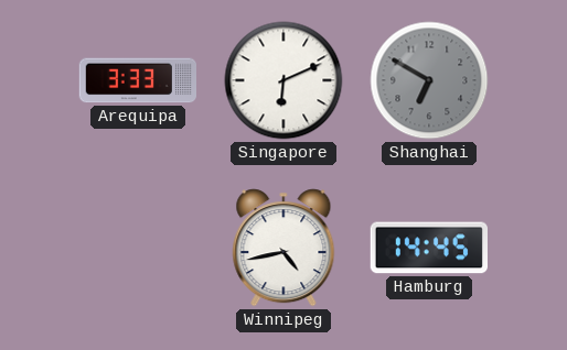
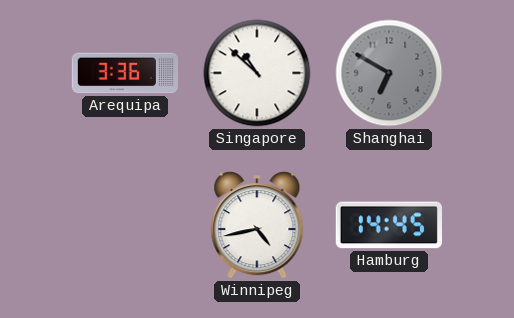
Arequipa: 3:33 -> 3:36
Singapore: 6:11 -> 10:52
